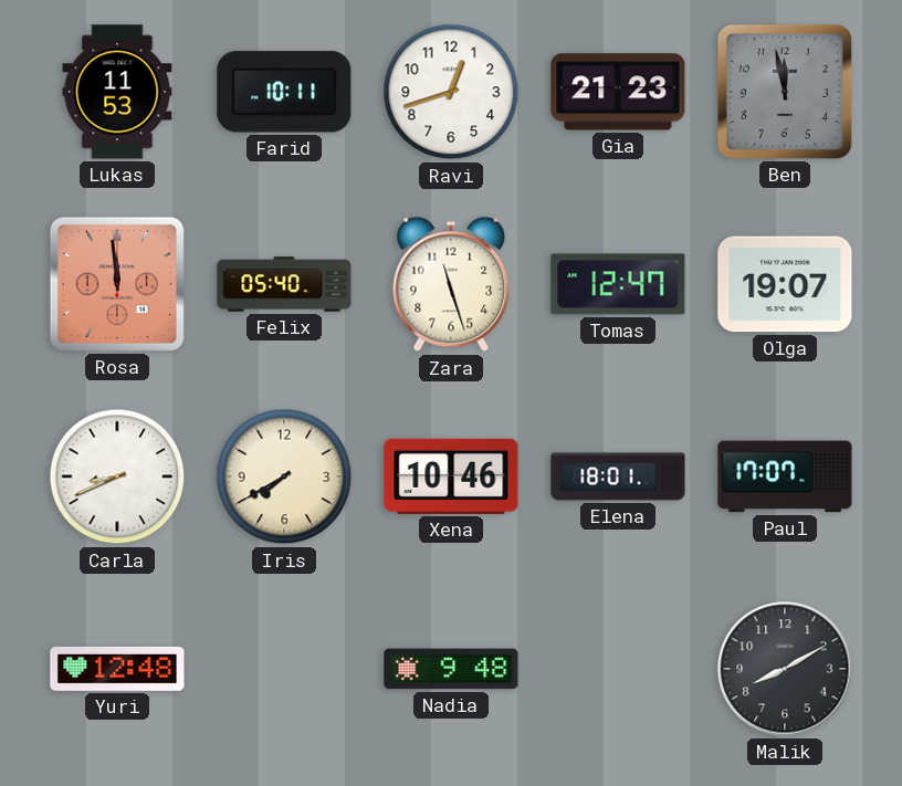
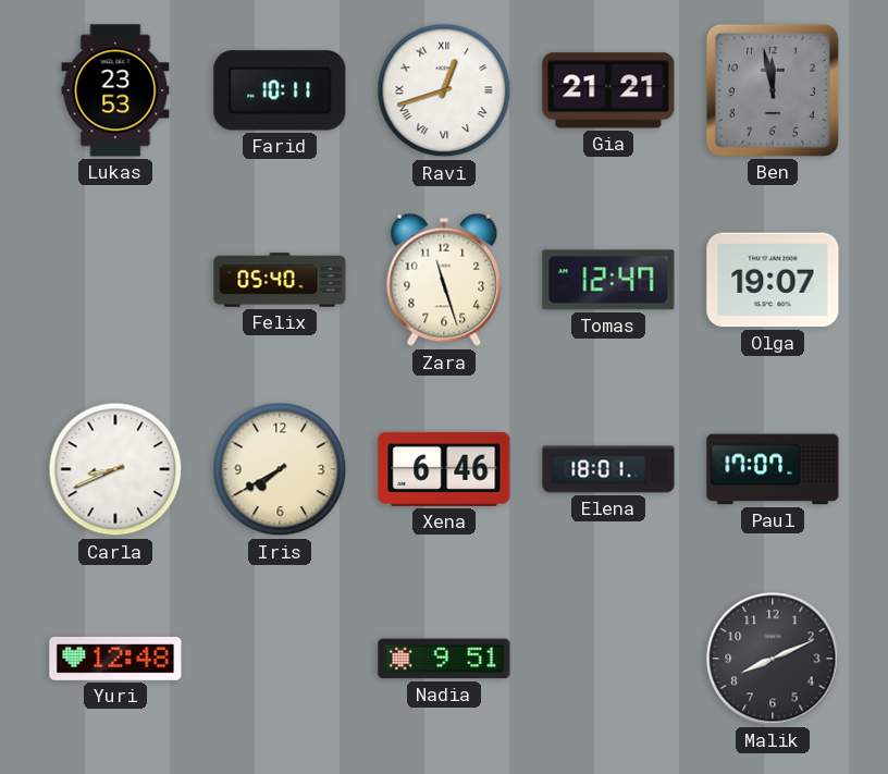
Lukas: 11:53 -> 23:53
Ravi numerals: Arabic -> Roman
Gia: 21:23 -> 21:21
Rosa: 11:59 -> none
Xena: 10:46 -> 6:46
Nadia: 9:48 -> 9:51
Malik: 8:10 -> 8:11
